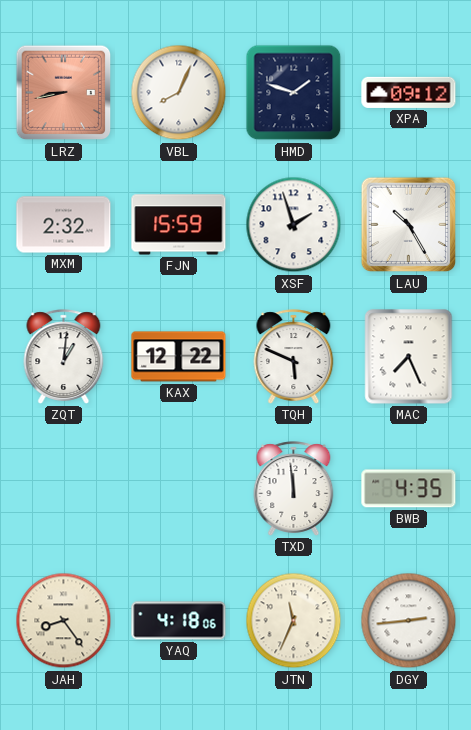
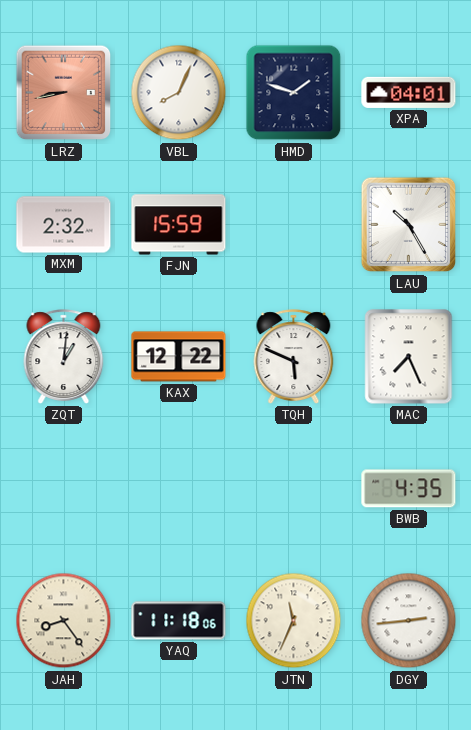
XPA: 09:12 -> 04:01
XSF: 1:57 -> none
TXD: 11:59 -> none
YAQ: 4:18 -> 11:18
